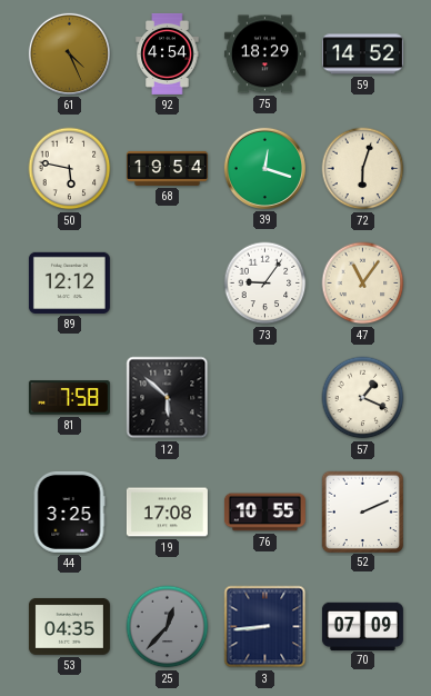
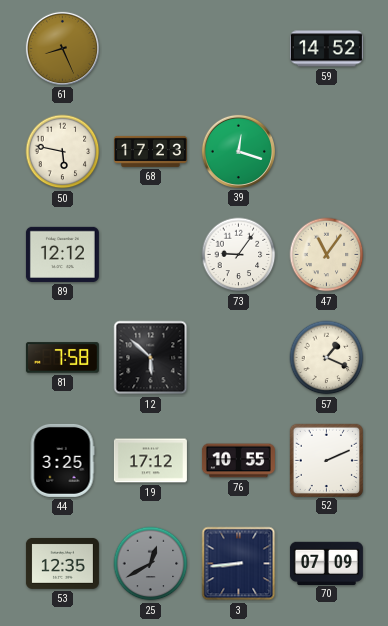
61: 4:26 -> 8:26
92: 4:54 -> none
75: 18:29 -> none
68: 19:54 -> 17:23
72: 6:03 -> none
19: 17:08 -> 17:12
53: 04:35 -> 12:35
25: 12:37 -> 12:40
